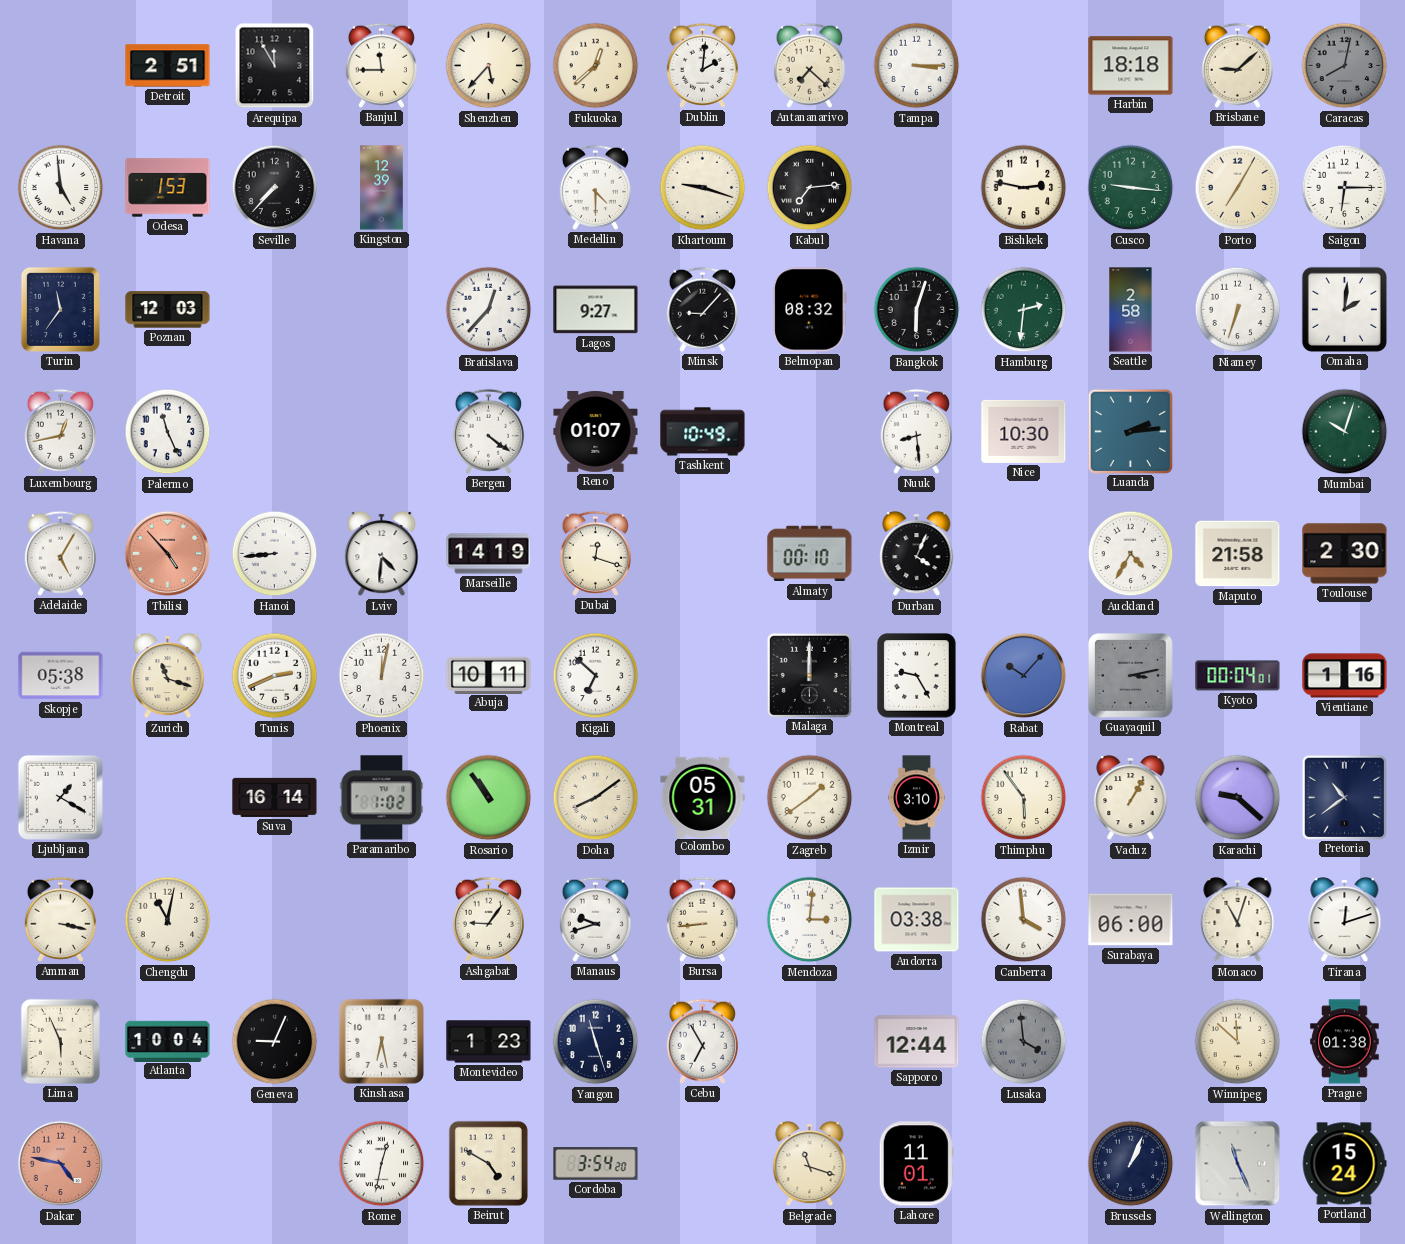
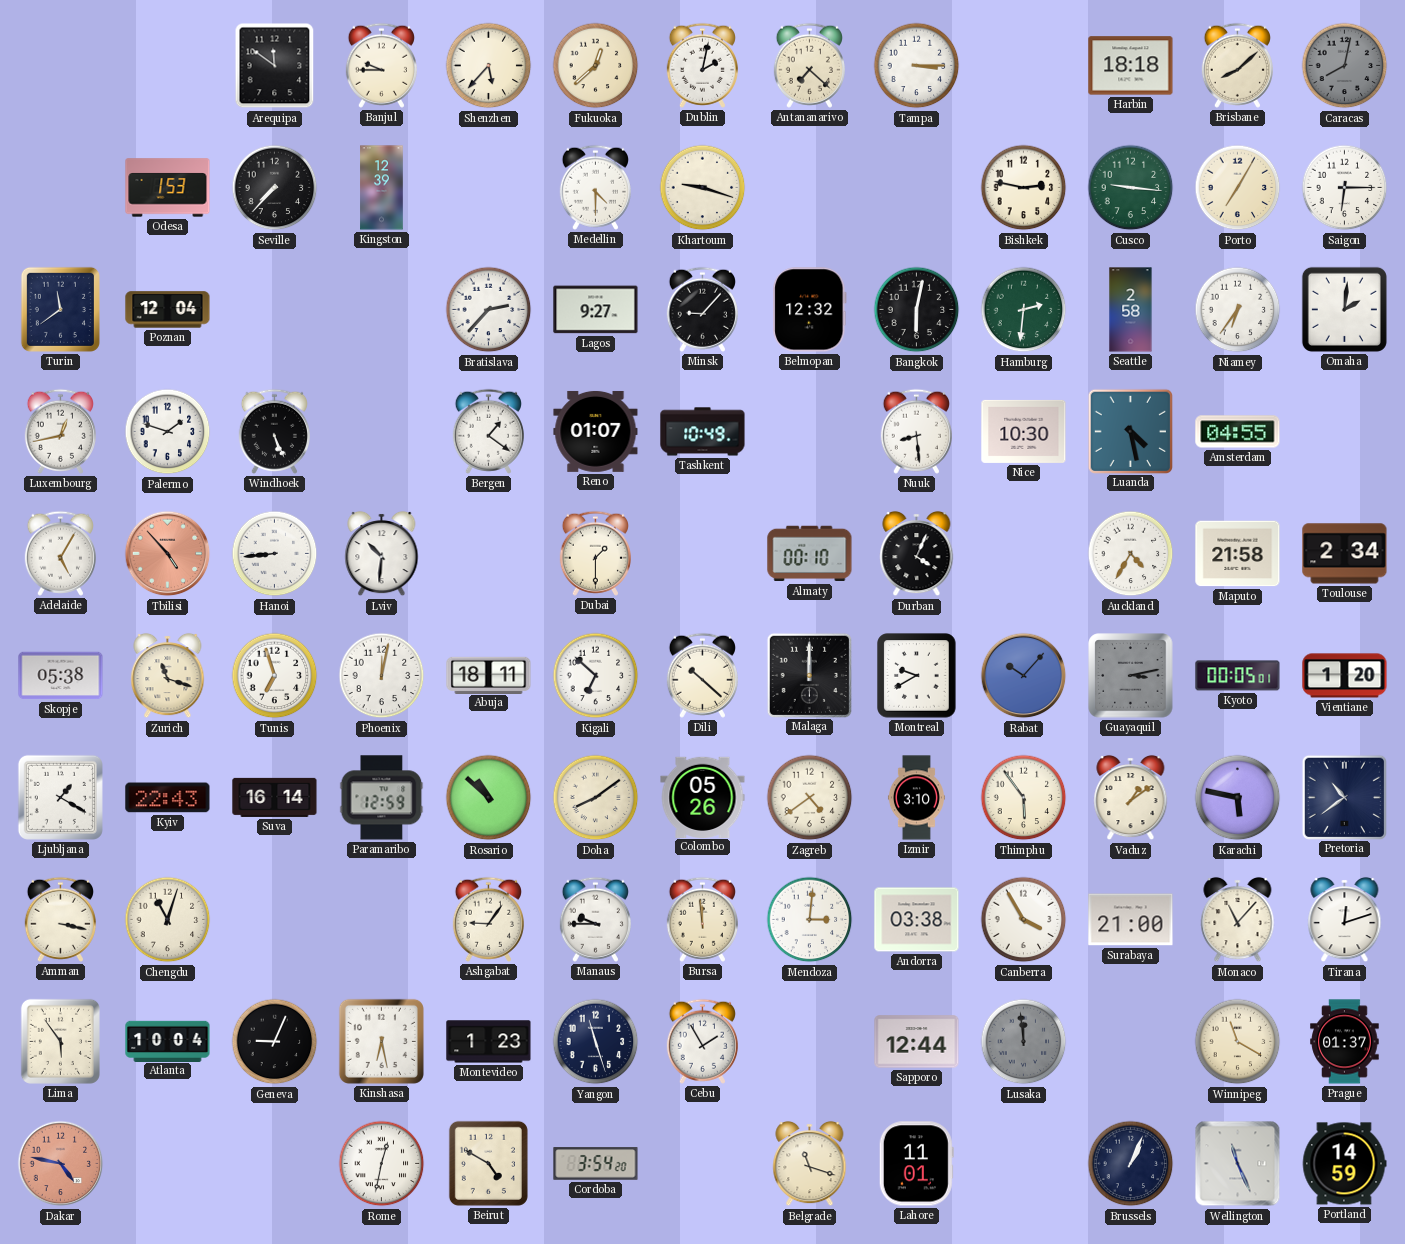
Detroit: 2:51 -> none
Arequipa: 11:55 -> 11:51
Banjul: 11:45 -> 9:45
Dublin: 2:01 -> 2:02
Brisbane: 9:08 -> 8:08
Havana: 4:59 -> none
Kabul: 7:14 -> none
Turin: 11:36 -> 11:39
Poznan: 12:03 -> 12:04
Bratislava: 12:37 -> 2:37
Belmopan: 08:32 -> 12:32
Bangkok: 6:03 -> 6:02
Niamey: 6:33 -> 6:36
Palermo: 11:26 -> 1:48
Windhoek: none -> 5:26
Bergen: 4:21 -> 1:21
Luanda: 2:14 -> 4:28
Amsterdam: none -> 04:55
Mumbai: 10:03 -> none
Lviv: 4:31 -> 10:31
Marseille: 14:19 -> none
Dubai: 12:18 -> 1:30
Toulouse: 2:30 -> 2:34
Tunis: 2:41 -> 6:57
Abuja: 10:11 -> 18:11
Dili: none -> 10:22
Montreal: 9:25 -> 9:40
Kyoto: 00:04 -> 00:05
Vientiane: 1:16 -> 1:20
Kyiv: none -> 22:43
Paramaribo: 1:02 -> 12:59
Rosario: 10:54 -> 10:52
Colombo: 05:31 -> 05:26
Zagreb: 1:39 -> 4:39
Vaduz: 1:05 -> 1:09
Karachi: 9:22 -> 5:47
Chengdu: 11:02 -> 11:03
Manaus: 9:42 -> 9:45
Bursa: 8:44 -> 11:59
Canberra: 3:59 -> 3:55
Surabaya: 06:00 -> 21:00
Monaco: 11:03 -> 11:07
Lima: 5:56 -> 5:54
Cebu: 6:55 -> 1:55
Lusaka: 3:59 -> 11:59
Winnipeg: 11:52 -> 11:20
Prague: 01:38 -> 01:37
Portland: 15:24 -> 14:59
